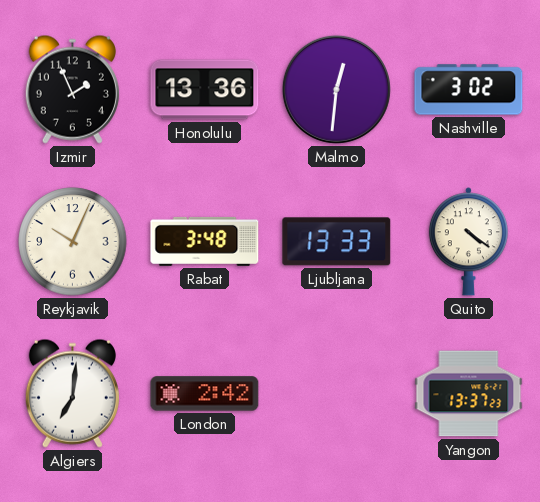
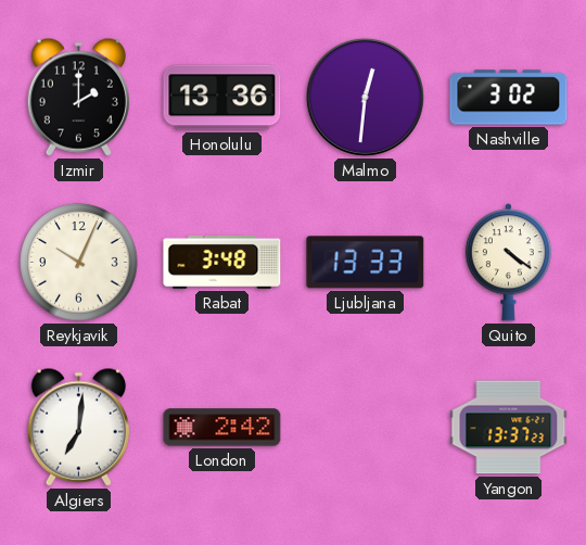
Izmir: 1:56 -> 2:00
